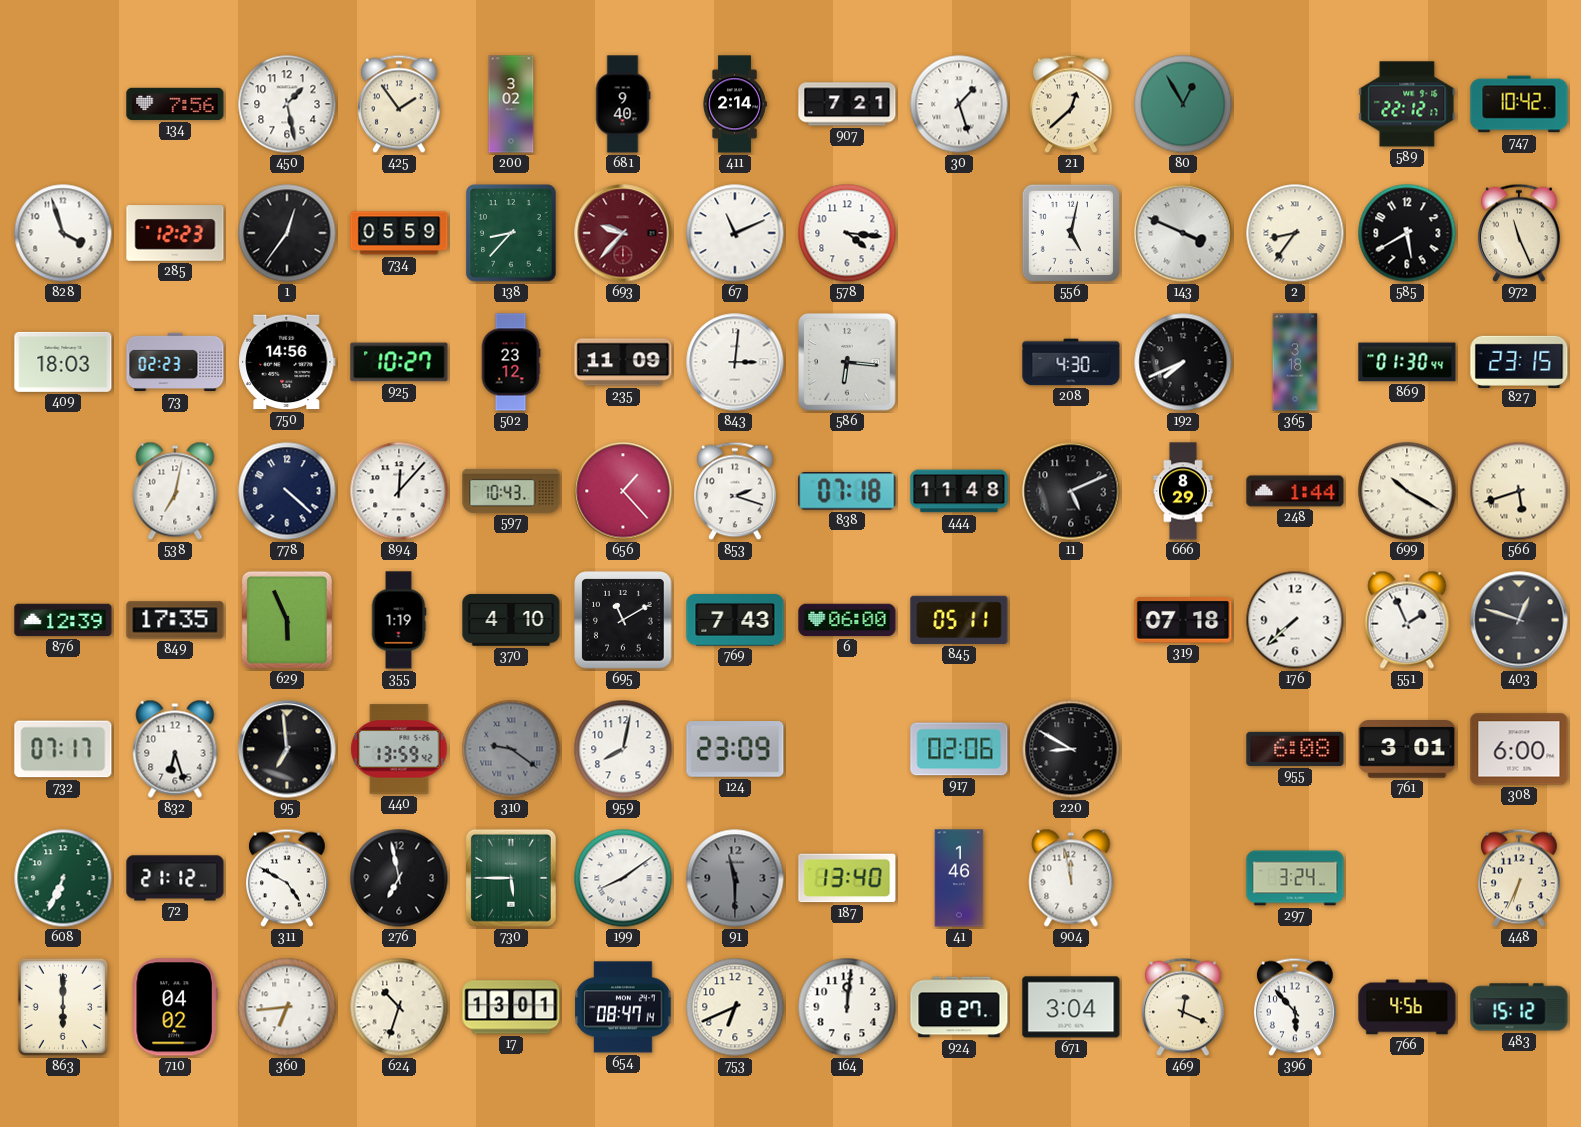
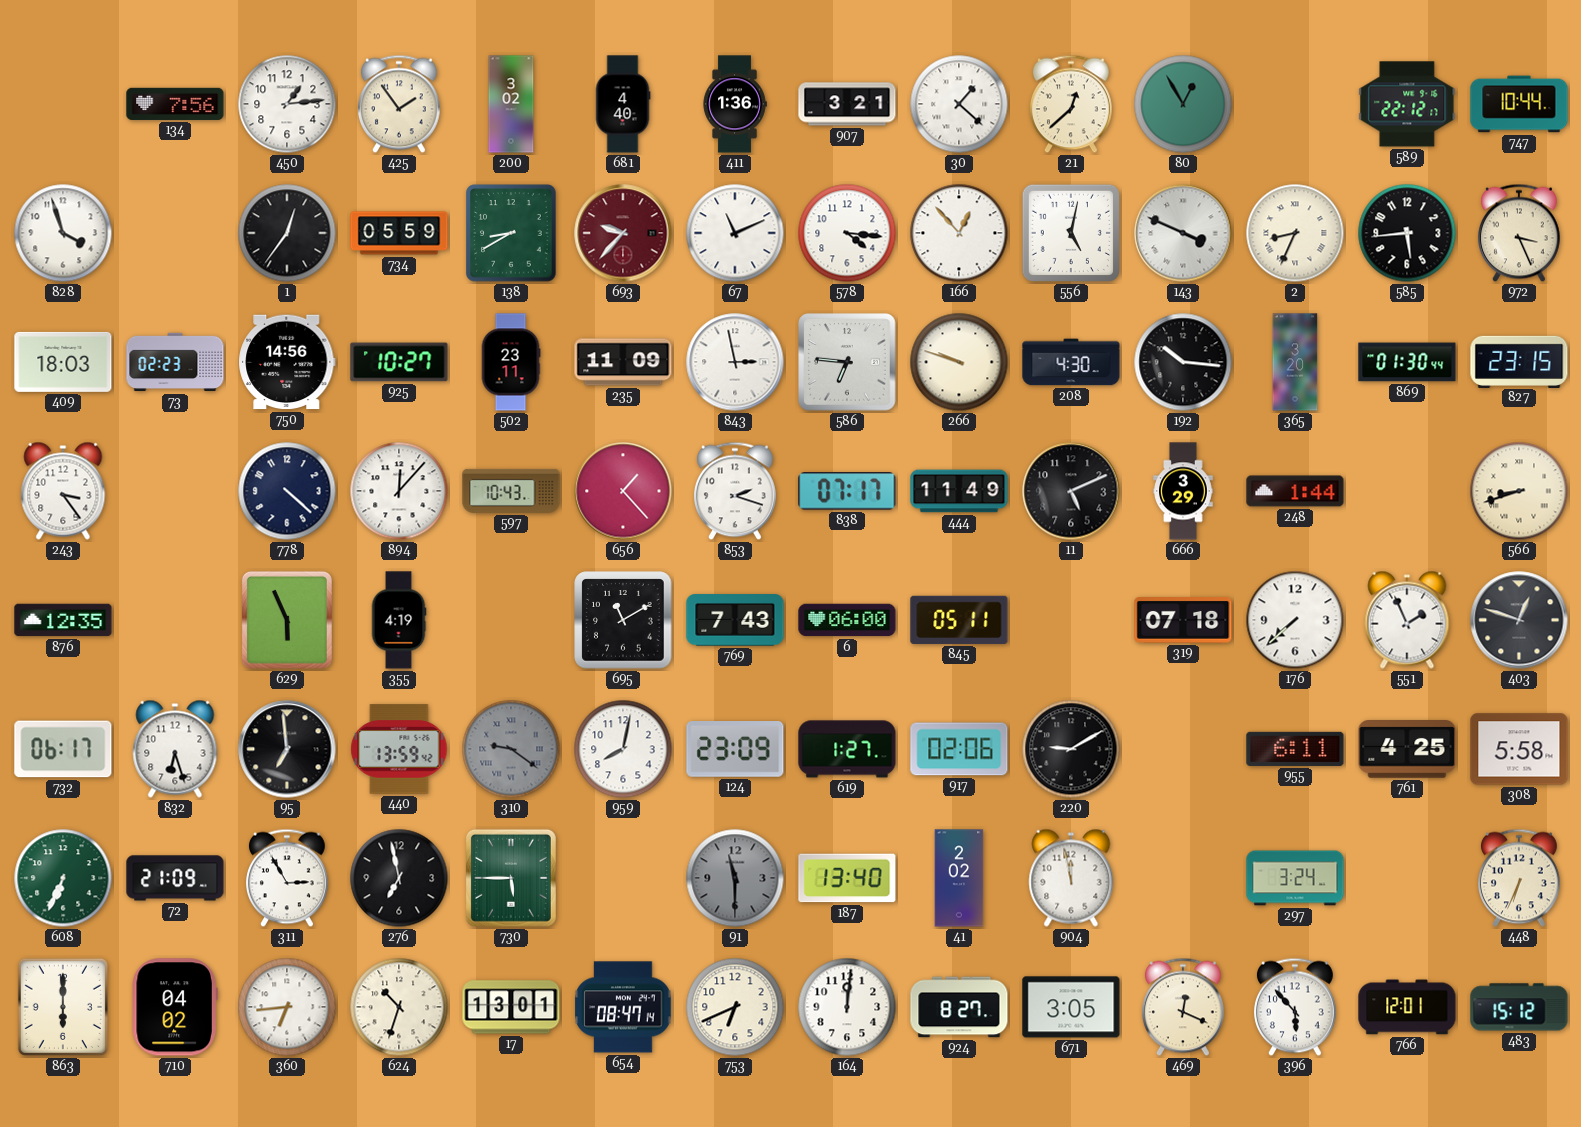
450: 1:28 -> 1:14
681: 9:40 -> 4:40
411: 2:14 -> 1:36
907: 7:21 -> 3:21
30: 1:27 -> 1:22
747: 10:42 -> 10:44
285: 12:23 -> none
138: 8:37 -> 8:40
166: none -> 12:53
2: 8:36 -> 8:34
585: 5:40 -> 5:44
972: 11:26 -> 3:26
502: 23:12 -> 23:11
843: 3:01 -> 2:58
586: 6:16 -> 6:46
266: none -> 9:48
192: 7:41 -> 10:16
365: 3:18 -> 3:20
243: none -> 3:24
538: 7:02 -> none
838: 07:18 -> 07:17
444: 11:48 -> 11:49
666: 8:29 -> 3:29
699: 10:20 -> none
566: 5:42 -> 8:42
876: 12:39 -> 12:35
849: 17:35 -> none
355: 1:19 -> 4:19
370: 4:10 -> none
732: 07:17 -> 06:17
619: none -> 1:27
220: 8:50 -> 9:10
955: 6:08 -> 6:11
761: 3:01 -> 4:25
308: 6:00 -> 5:58
72: 21:12 -> 21:09
311: 4:50 -> 2:55
199: 8:09 -> none
41: 1:46 -> 2:02
671: 3:04 -> 3:05
766: 4:56 -> 12:01
